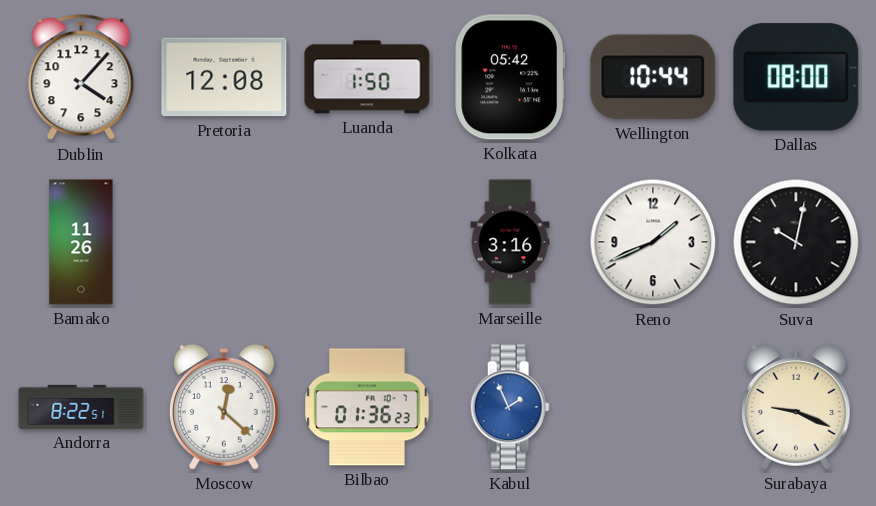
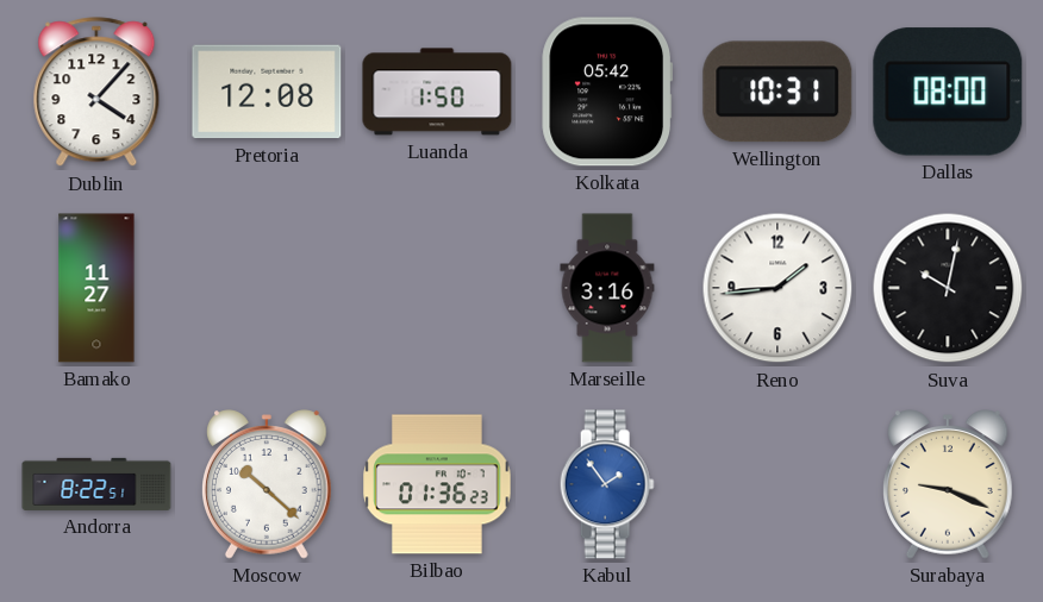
Wellington: 10:44 -> 10:31
Bamako: 11:26 -> 11:27
Reno: 1:41 -> 1:44
Moscow: 12:22 -> 10:22
Kabul: 1:56 -> 1:54
